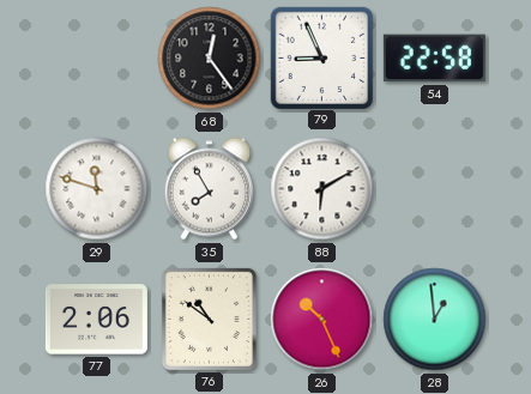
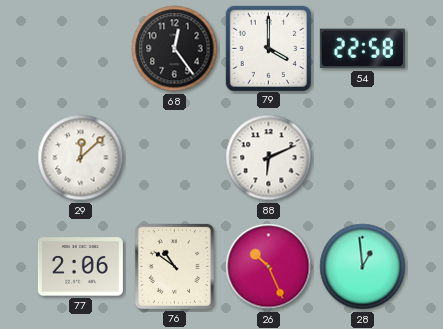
79: 8:56 -> 4:00
29: 11:48 -> 12:08
35: 7:55 -> none
88: 6:10 -> 6:11
